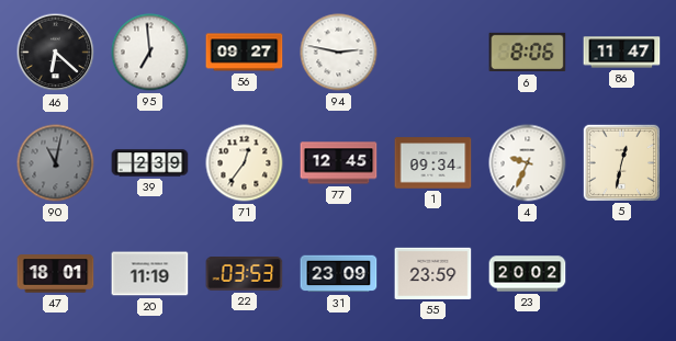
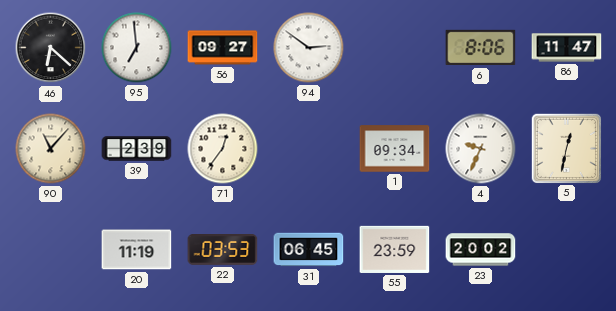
94: 2:47 -> 2:51
90: 11:02 -> 11:07
90 dial: grey -> cream
77: 12:45 -> none
47: 18:01 -> none
31: 23:09 -> 06:45
